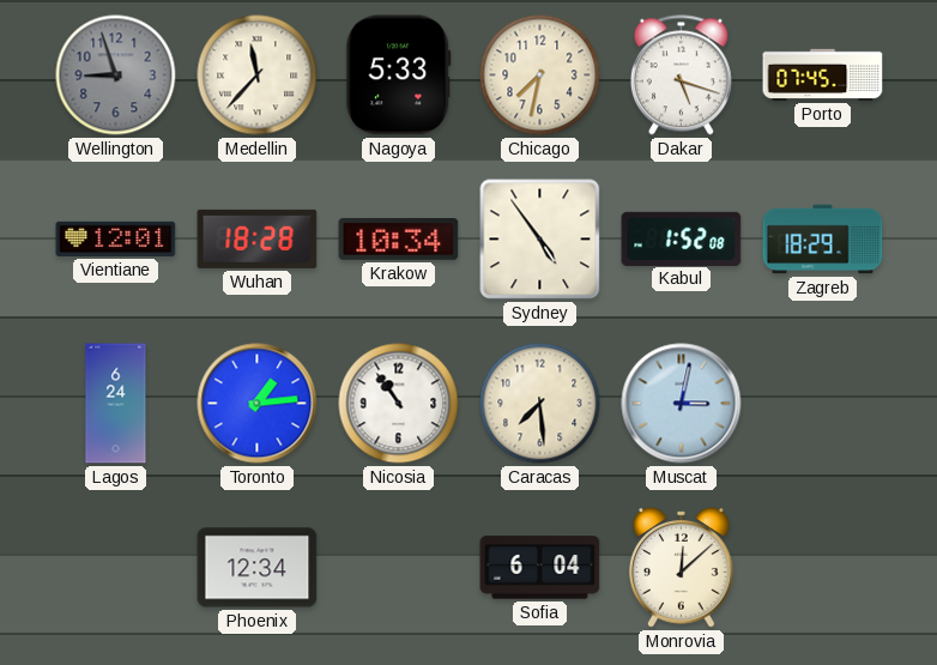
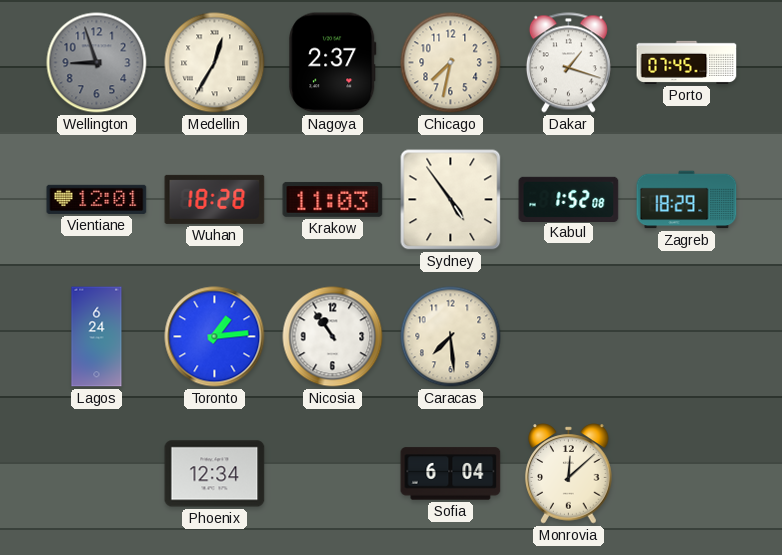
Medellin: 11:37 -> 12:35
Nagoya: 5:33 -> 2:37
Dakar: 5:18 -> 1:18
Krakow: 10:34 -> 11:03
Muscat: 3:02 -> none
